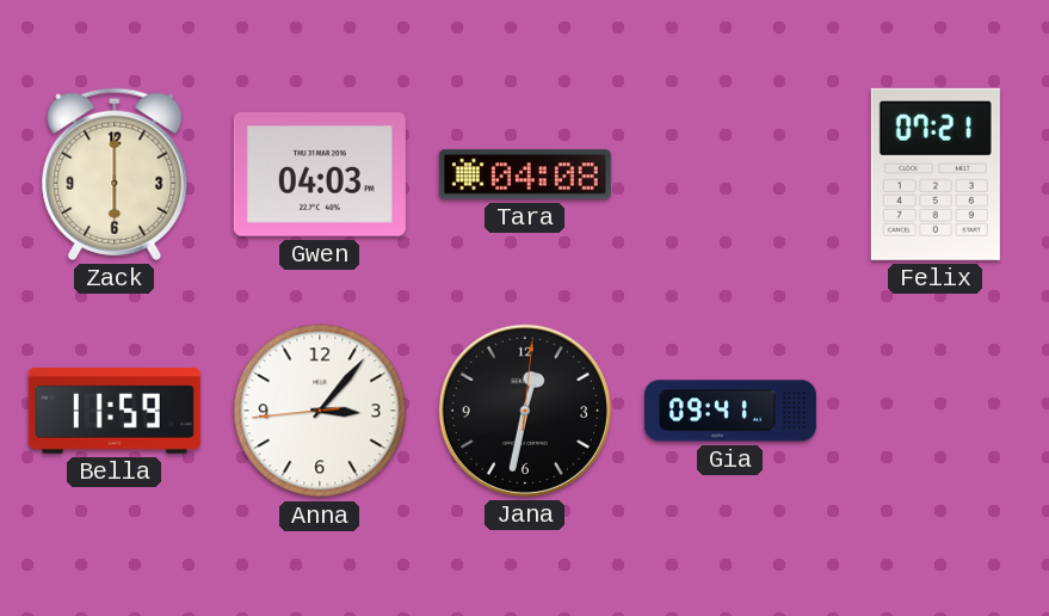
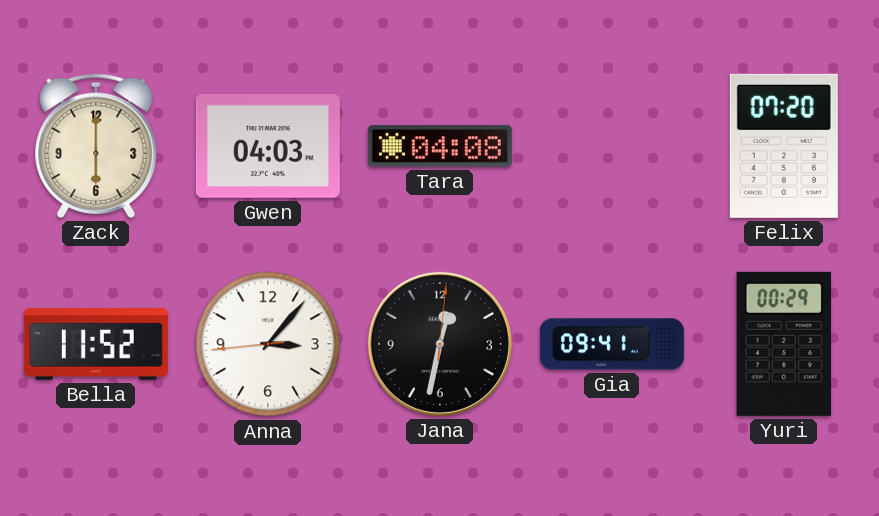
Felix: 07:21 -> 07:20
Bella: 11:59 -> 11:52
Yuri: none -> 00:29
